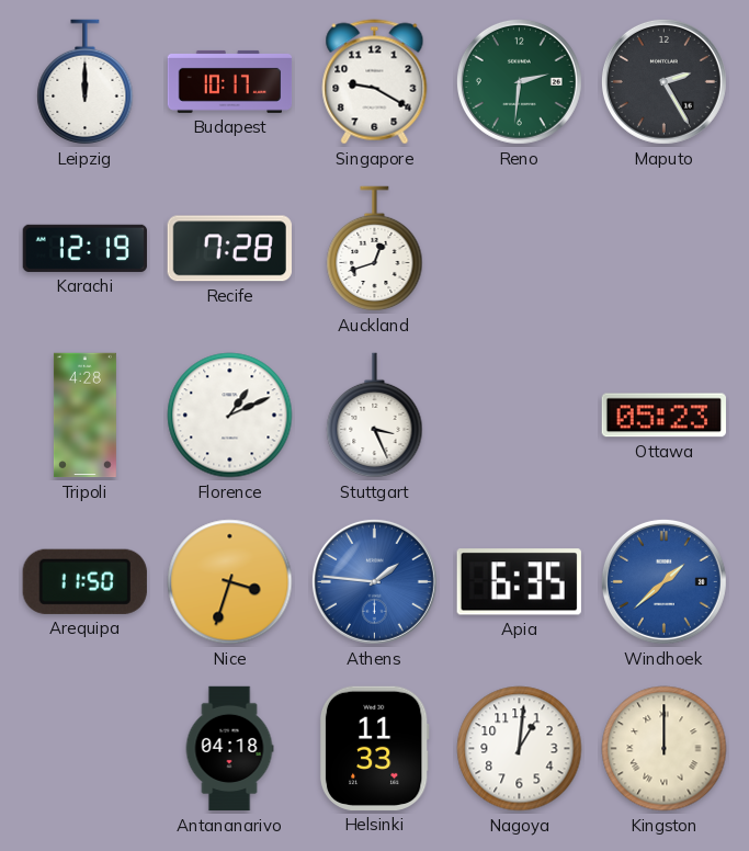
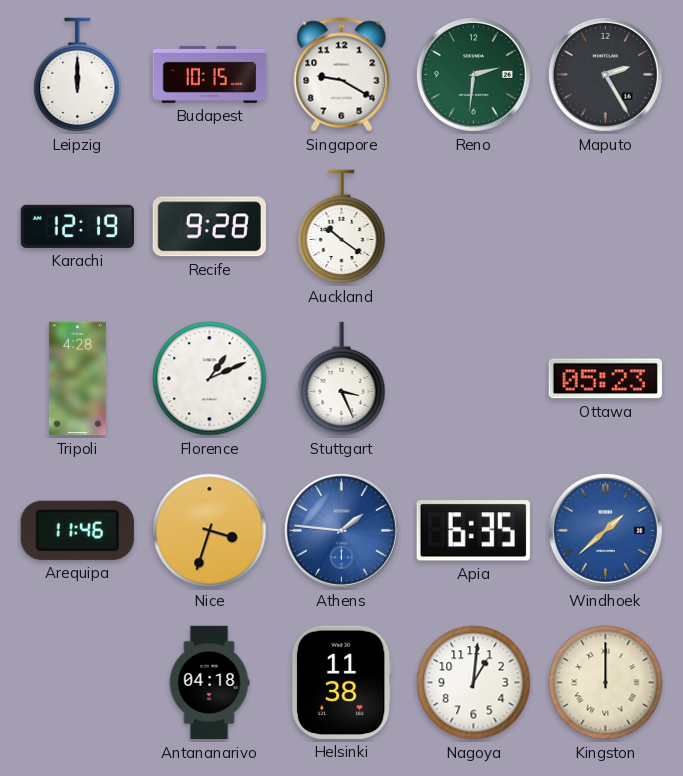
Budapest: 10:17 -> 10:15
Recife: 7:28 -> 9:28
Auckland: 12:42 -> 10:21
Arequipa: 11:50 -> 11:46
Helsinki: 11:33 -> 11:38
